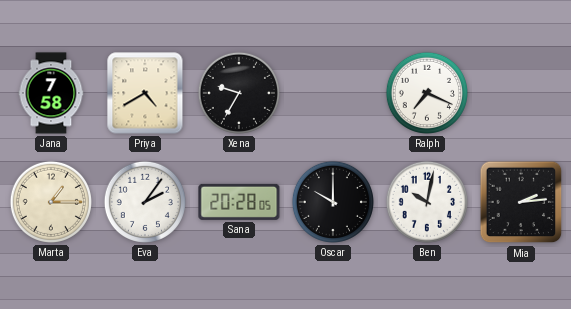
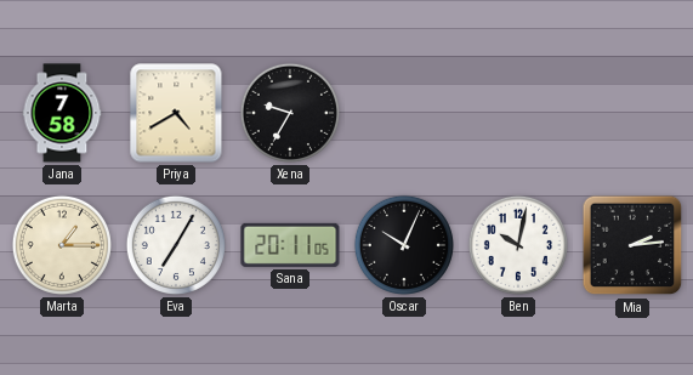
Ralph: 7:19 -> none
Eva: 2:06 -> 7:05
Sana: 20:28 -> 20:11
Oscar: 10:00 -> 10:04
